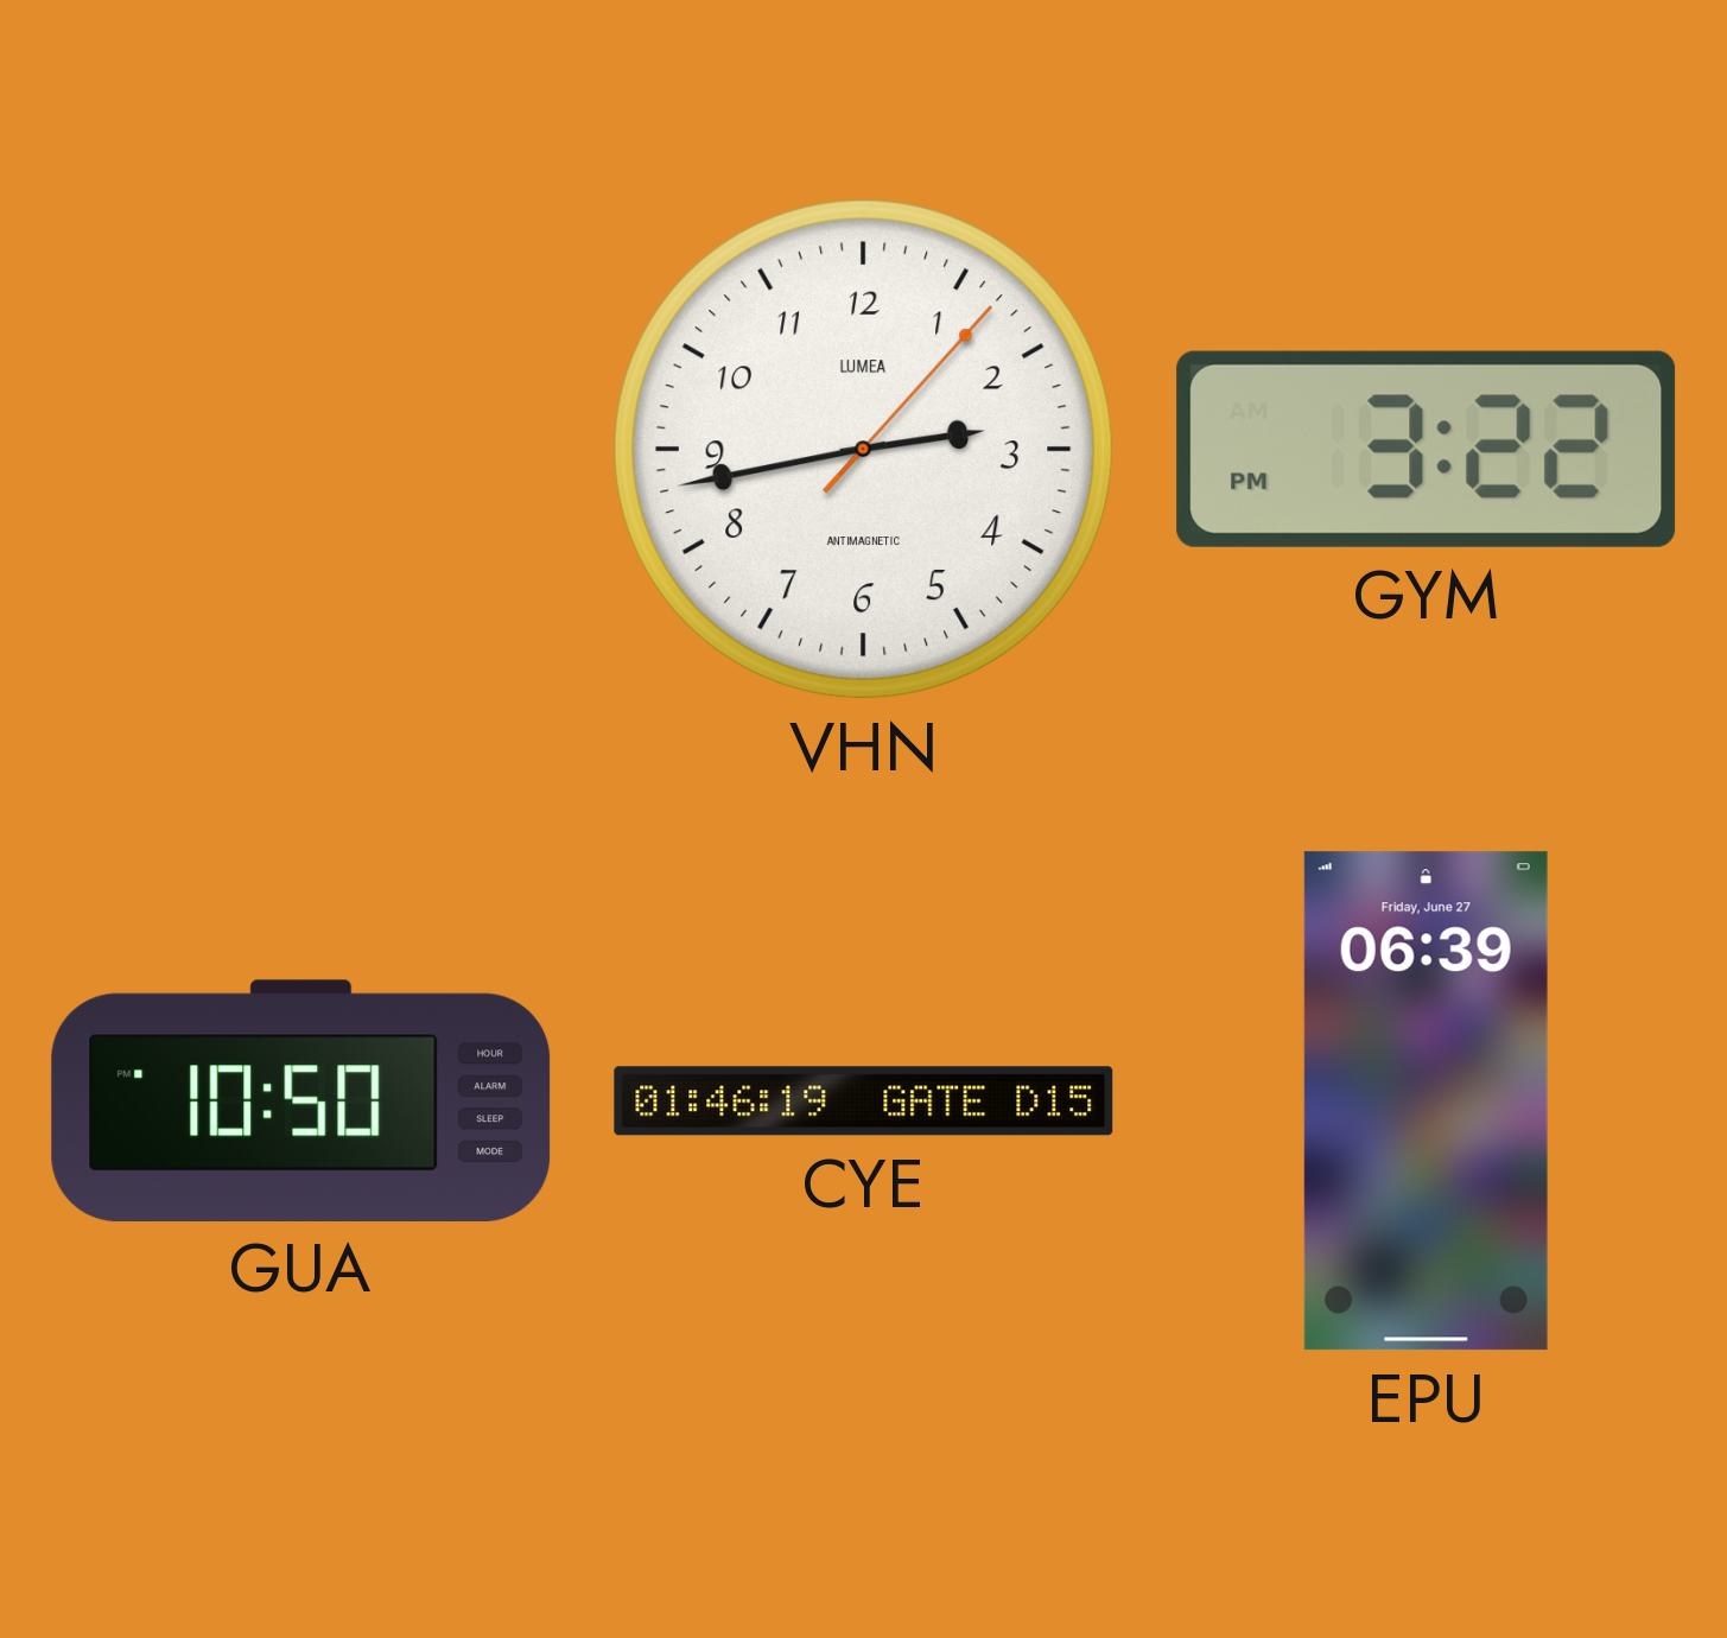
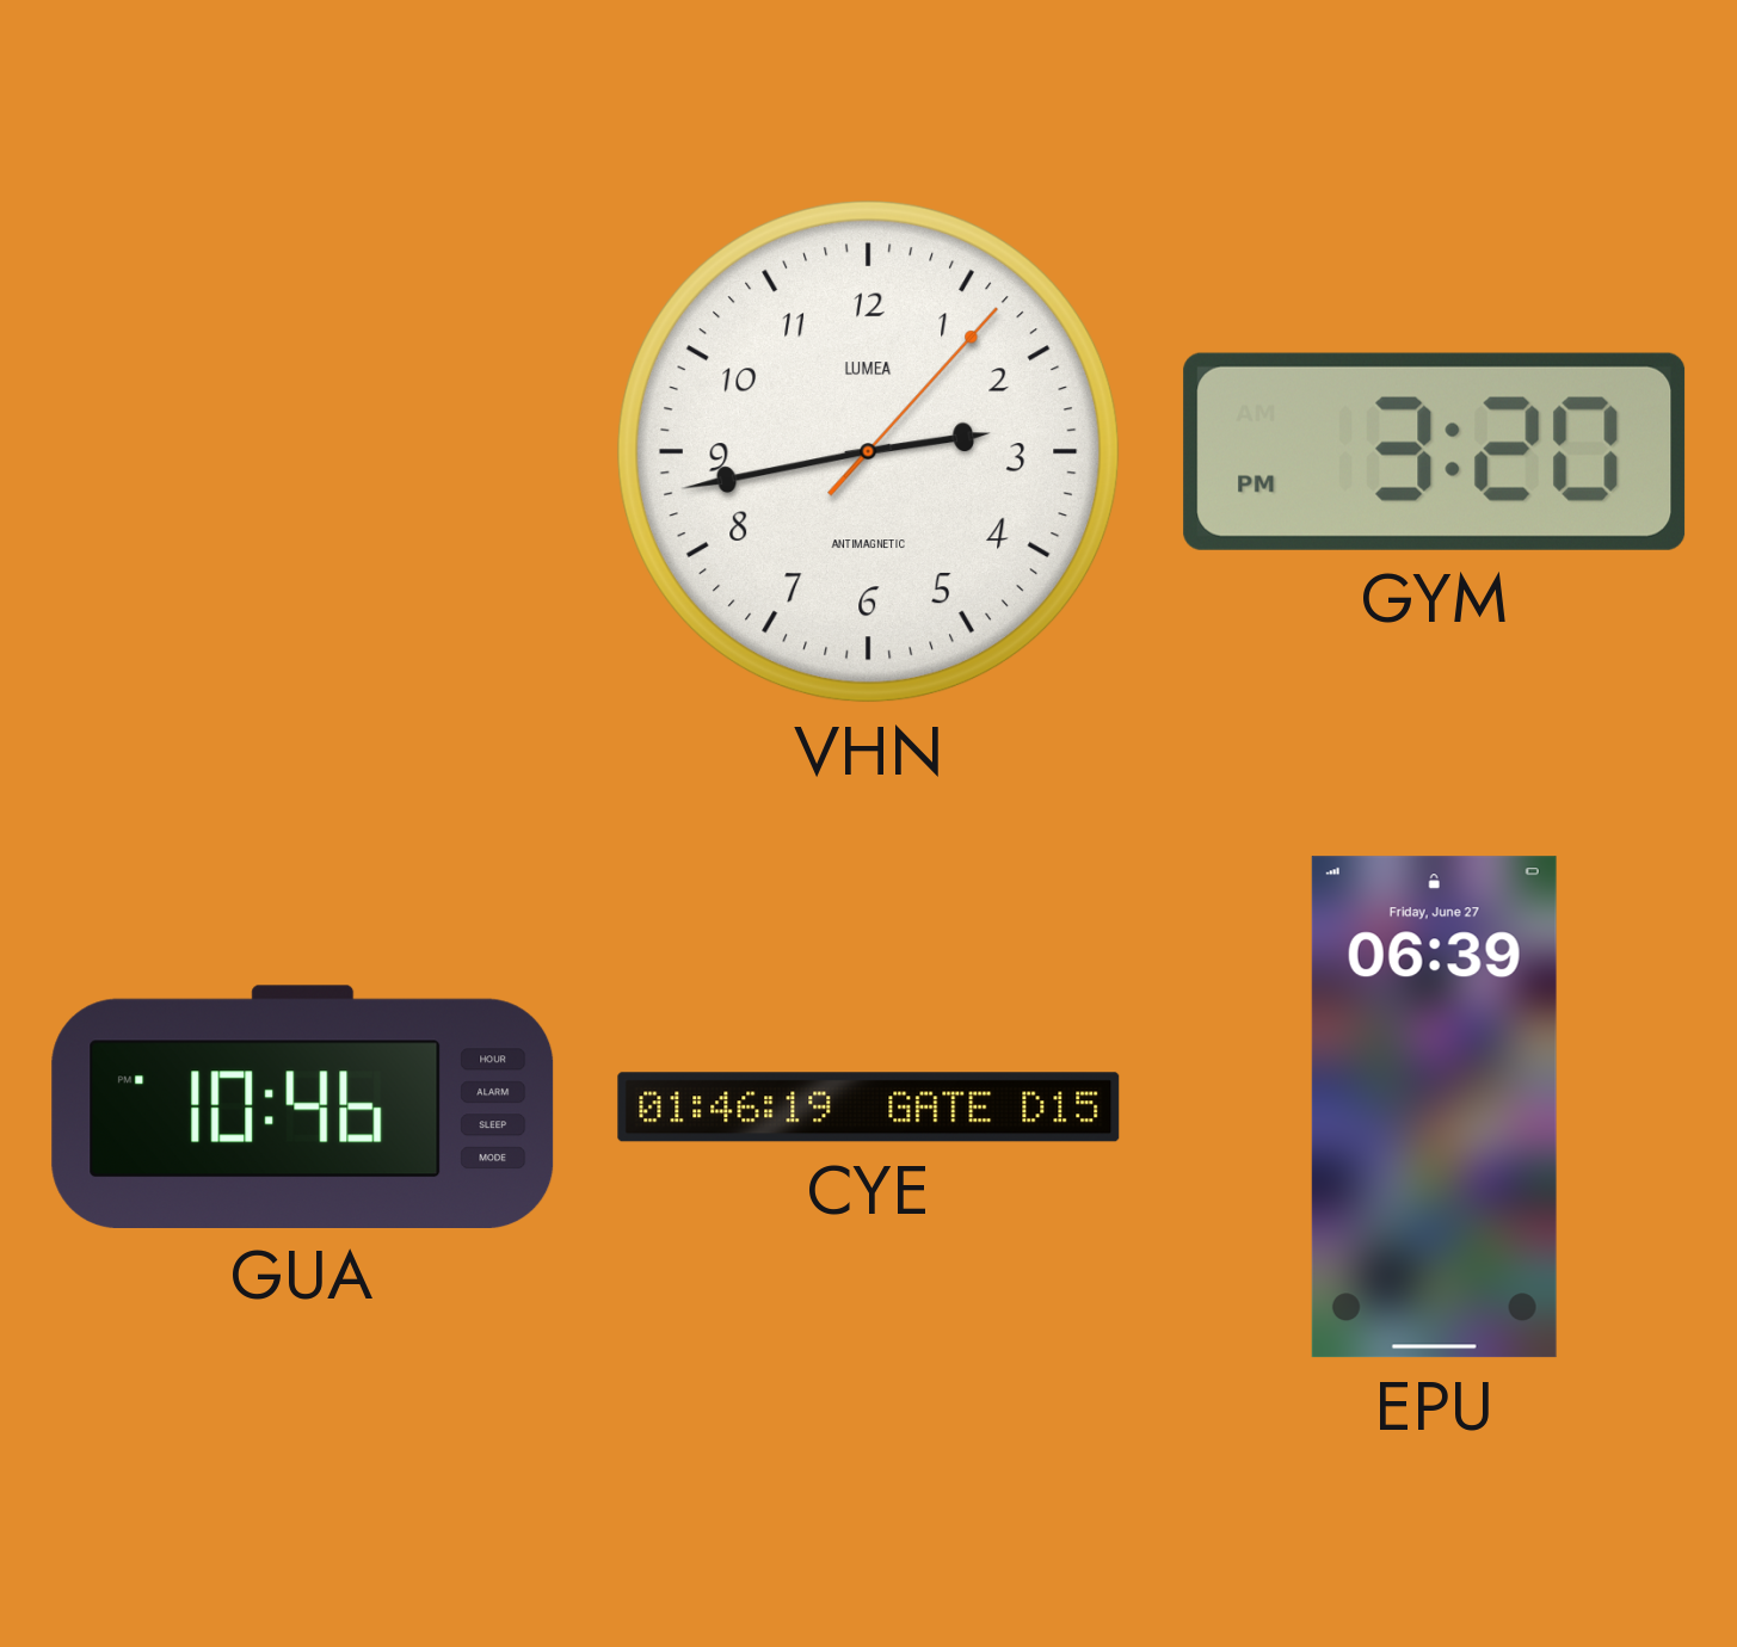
GYM: 3:22 -> 3:20
GUA: 10:50 -> 10:46
